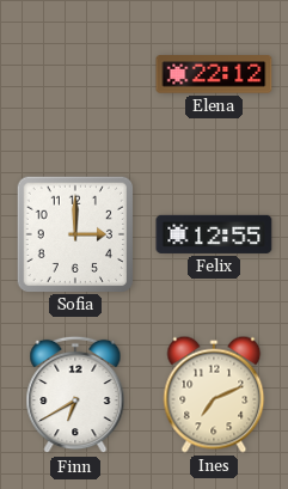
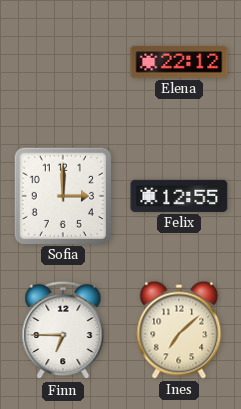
Finn: 6:40 -> 6:45
Ines: 7:11 -> 7:08
